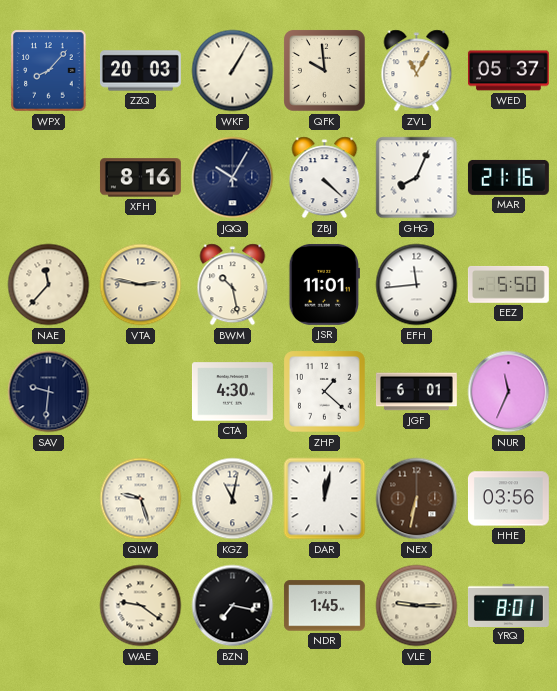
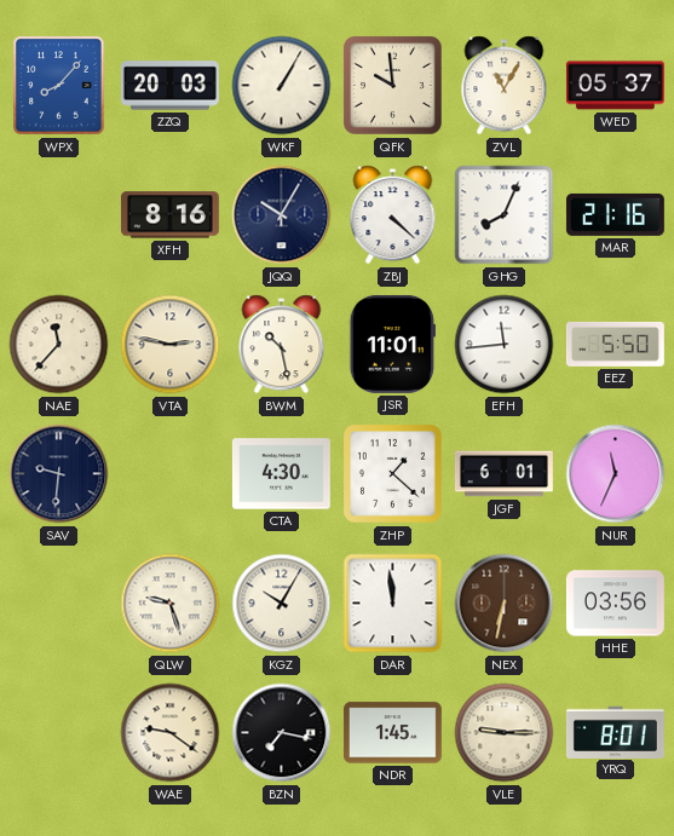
KGZ: 11:02 -> 10:05
DAR: 12:02 -> 11:59
